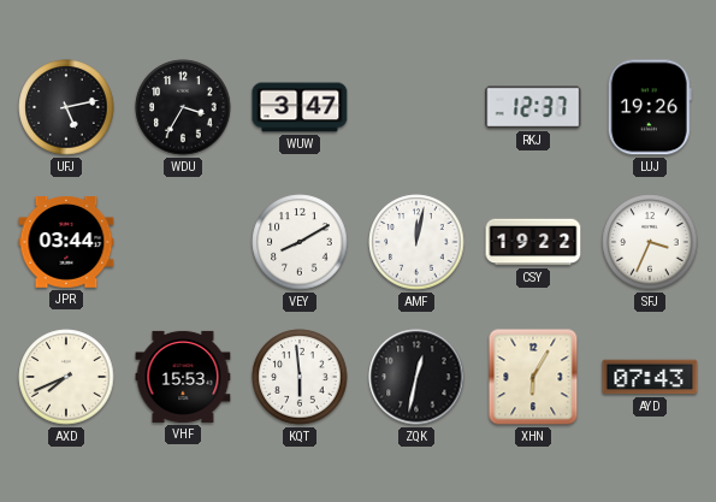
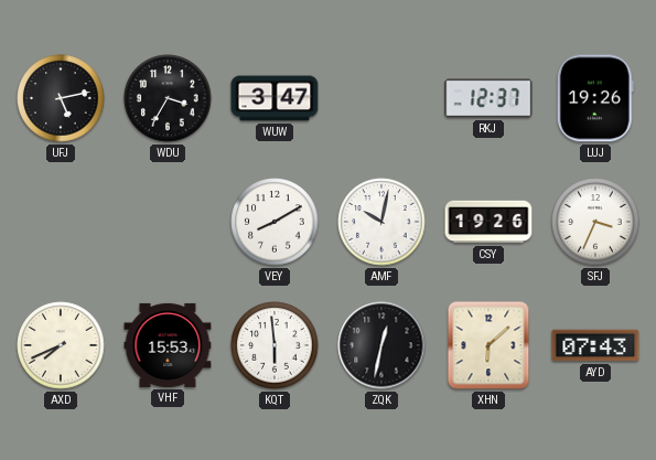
JPR: 03:44 -> none
AMF: 12:02 -> 10:02
CSY: 19:22 -> 19:26
XHN: 6:05 -> 6:08
